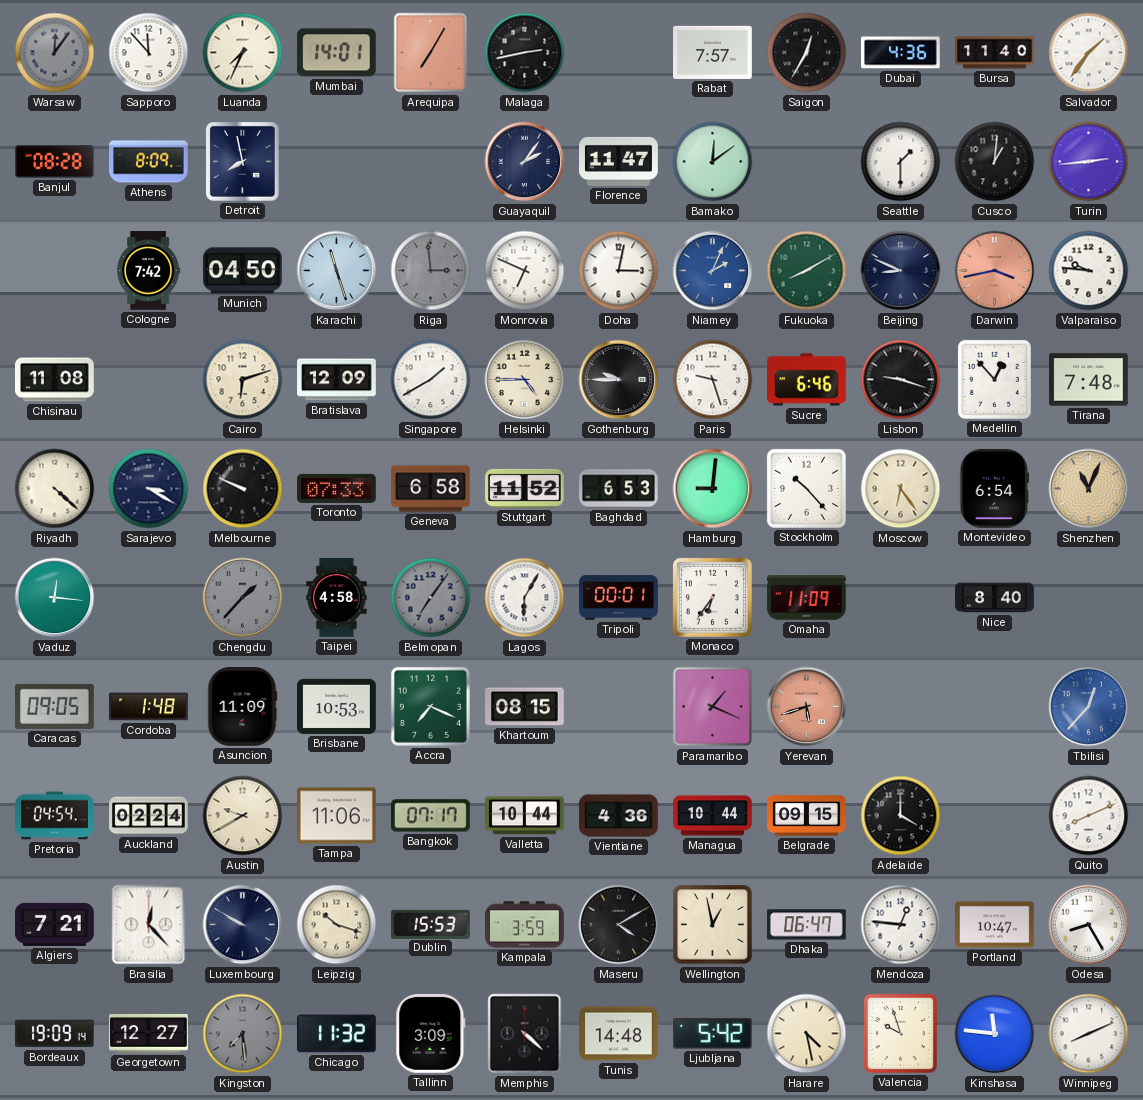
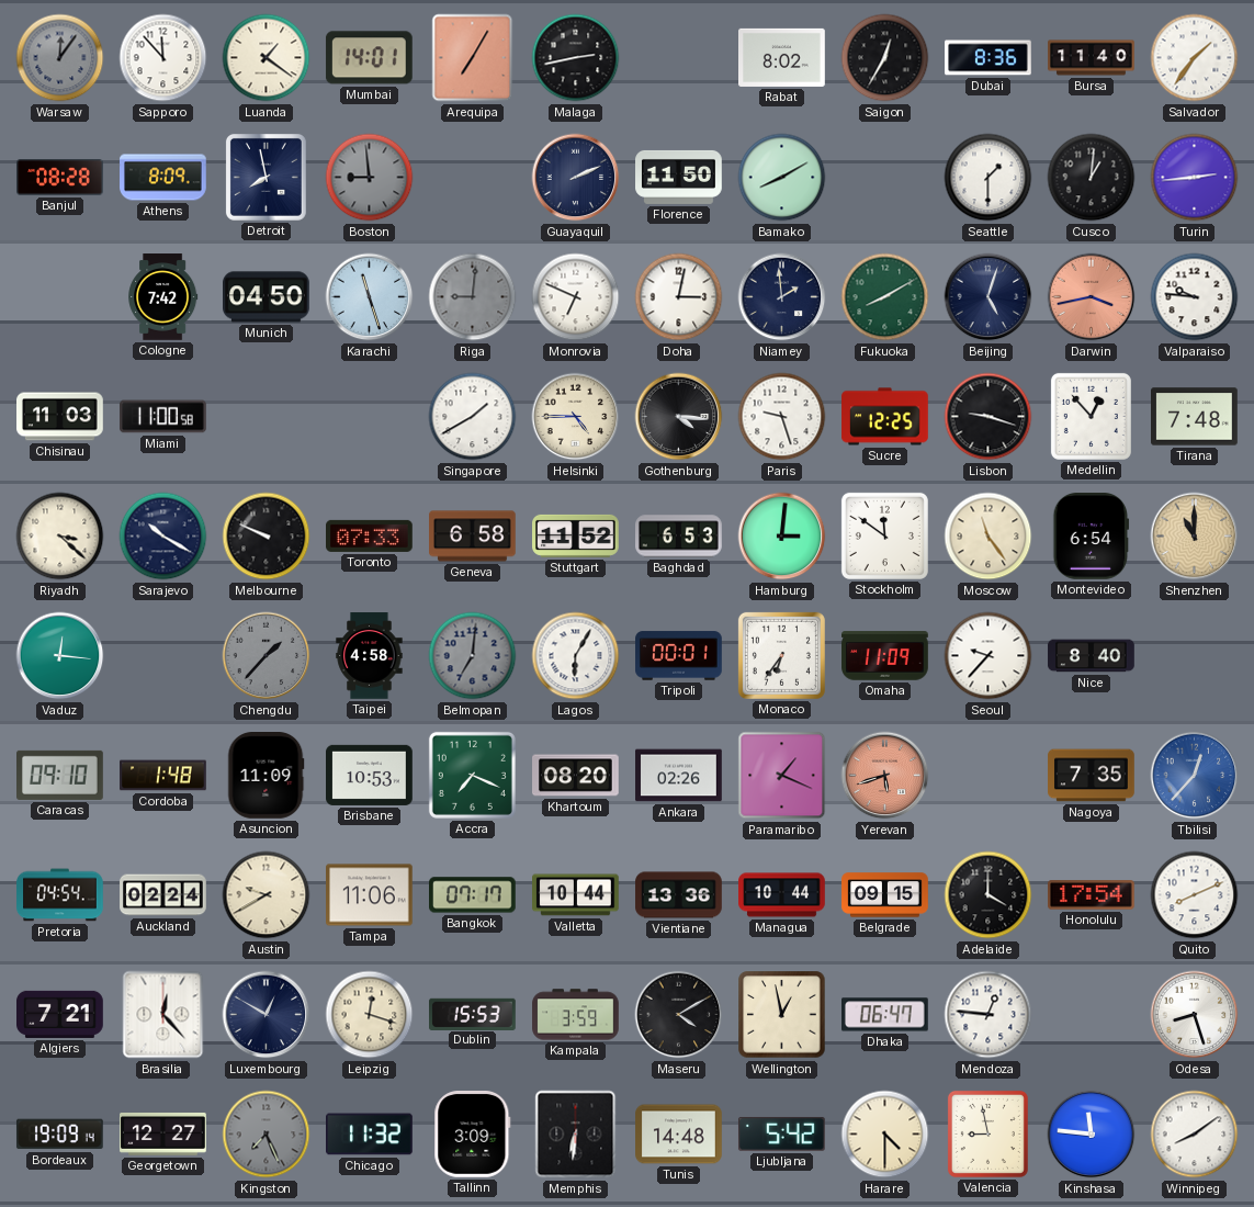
Luanda: 7:34 -> 1:21
Rabat: 7:57 -> 8:02
Dubai: 4:36 -> 8:36
Boston: none -> 8:59
Guayaquil: 2:06 -> 2:11
Florence: 11:47 -> 11:50
Bamako: 12:09 -> 8:10
Riga: 2:59 -> 9:01
Niamey: 2:04 -> 1:59
Niamey dial: blue -> navy
Beijing: 8:49 -> 5:03
Chisinau: 11:08 -> 11:03
Miami: none -> 11:00
Cairo: 6:12 -> none
Bratislava: 12:09 -> none
Gothenburg: 9:45 -> 4:16
Sucre: 6:46 -> 12:25
Riyadh: 4:22 -> 3:22
Sarajevo: 3:20 -> 10:20
Hamburg: 9:01 -> 3:01
Stockholm: 10:23 -> 11:51
Moscow: 6:24 -> 11:24
Shenzhen: 11:04 -> 11:00
Belmopan: 7:06 -> 7:01
Seoul: none -> 9:37
Caracas: 09:05 -> 09:10
Khartoum: 08:15 -> 08:20
Ankara: none -> 02:26
Nagoya: none -> 7:35
Vientiane: 4:36 -> 13:36
Honolulu: none -> 17:54
Luxembourg: 9:50 -> 12:50
Leipzig: 10:18 -> 12:18
Portland: 10:47 -> none
Odesa: 8:25 -> 8:27
Kingston: 7:29 -> 7:26
Memphis: 4:22 -> 6:31
Harare: 4:28 -> 4:30
Valencia: 9:57 -> 8:58
Winnipeg: 8:11 -> 8:09
